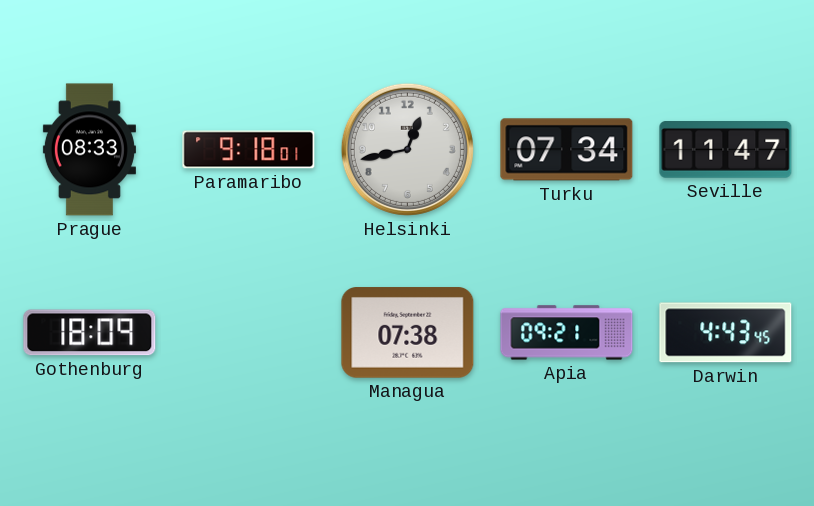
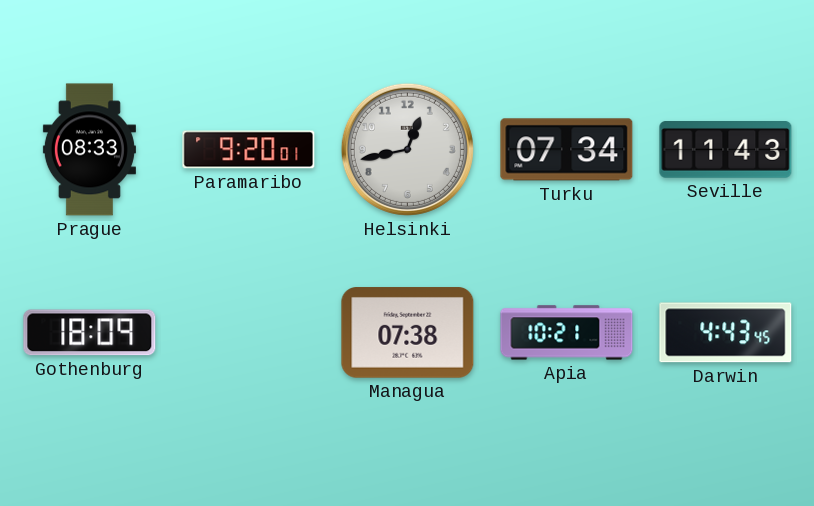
Paramaribo: 9:18 -> 9:20
Seville: 11:47 -> 11:43
Apia: 09:21 -> 10:21
